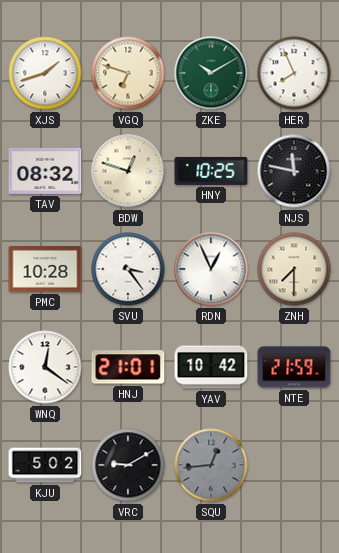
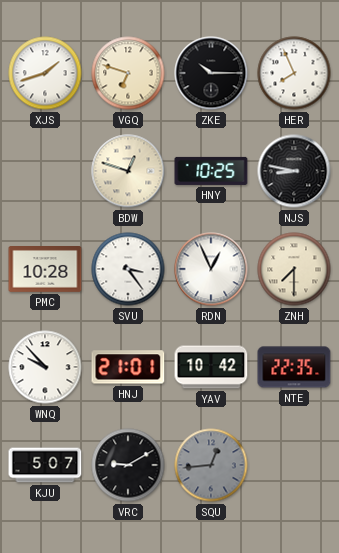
ZKE: 10:10 -> 10:15
ZKE dial: green -> black
TAV: 08:32 -> none
NJS: 11:47 -> 8:47
WNQ: 12:21 -> 9:53
NTE: 21:59 -> 22:35
KJU: 5:02 -> 5:07
